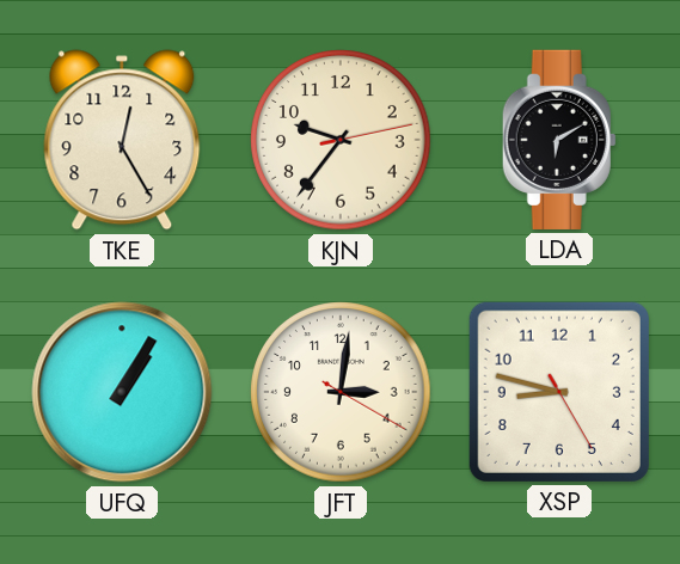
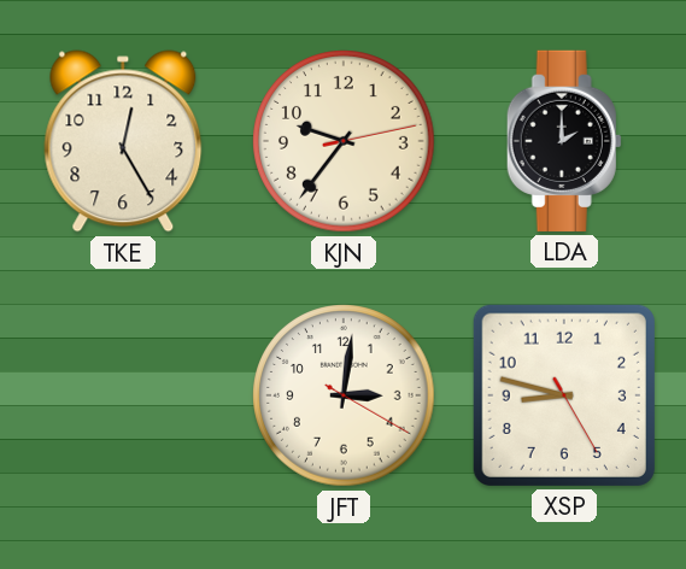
LDA: 6:10 -> 2:00
UFQ: 1:05 -> none
